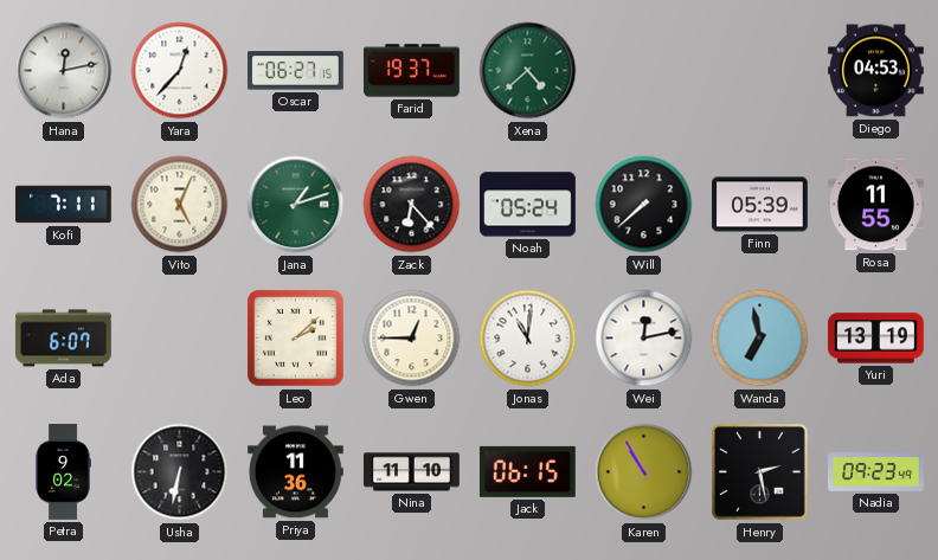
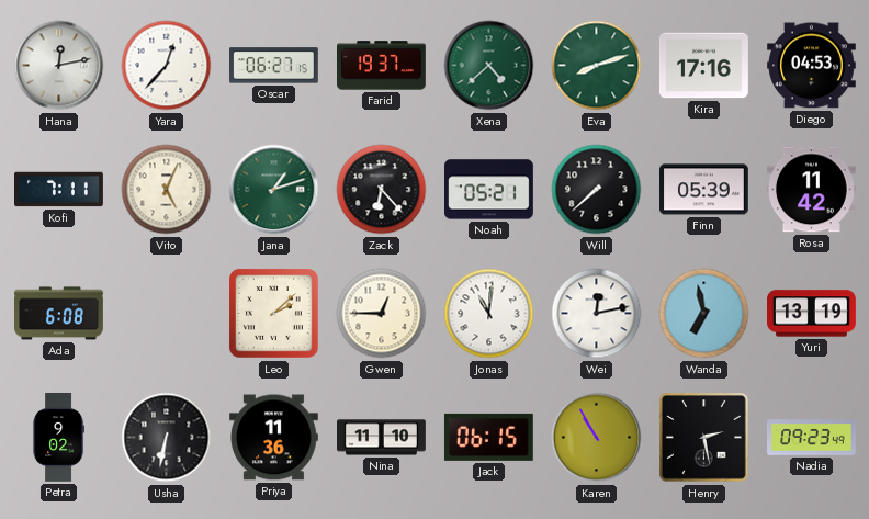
Eva: none -> 8:12
Kira: none -> 17:16
Noah: 05:24 -> 05:21
Rosa: 11:55 -> 11:42
Ada: 6:07 -> 6:08
